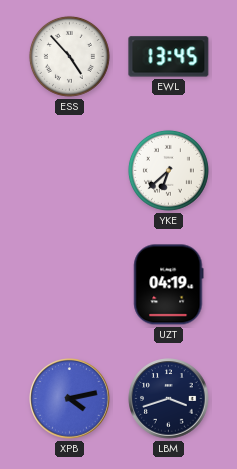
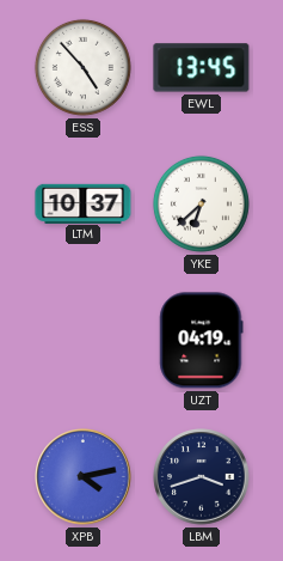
LTM: none -> 10:37
